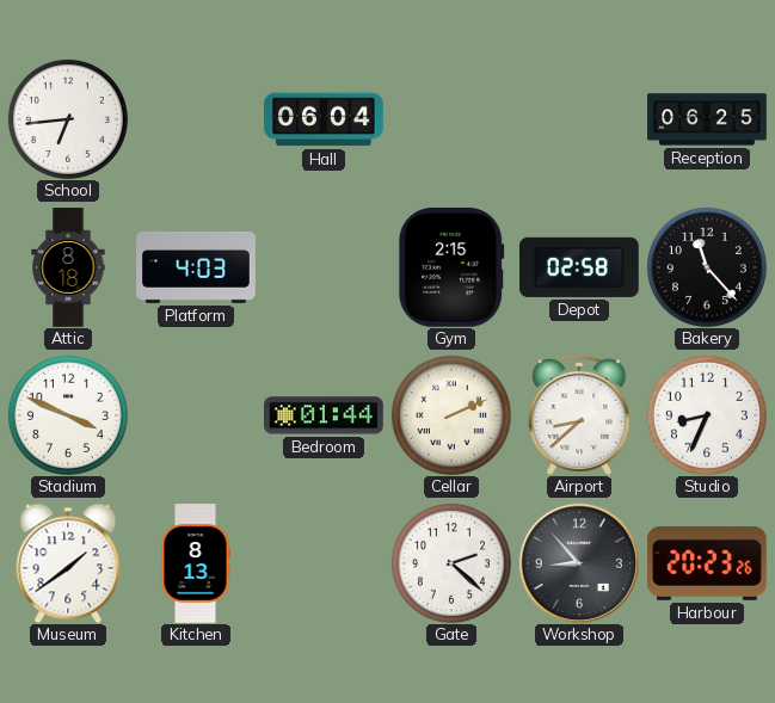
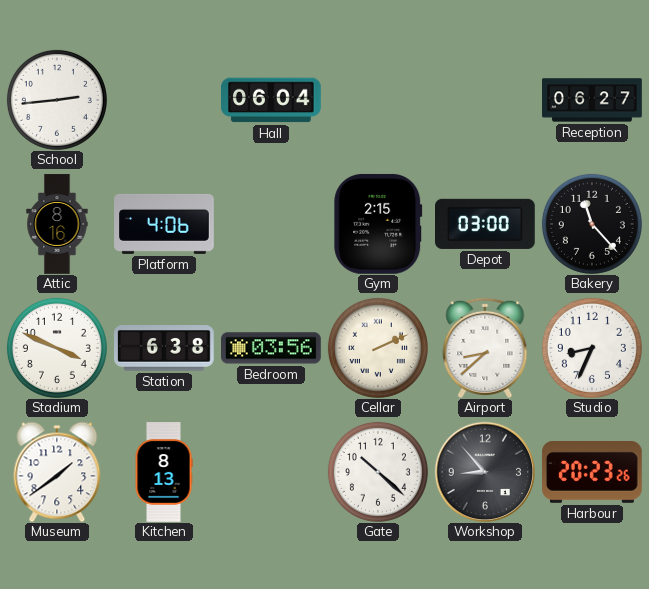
School: 6:44 -> 2:44
Reception: 06:25 -> 06:27
Attic: 8:18 -> 8:16
Platform: 4:03 -> 4:06
Depot: 02:58 -> 03:00
Station: none -> 6:38
Bedroom: 01:44 -> 03:56
Gate: 2:22 -> 10:22
